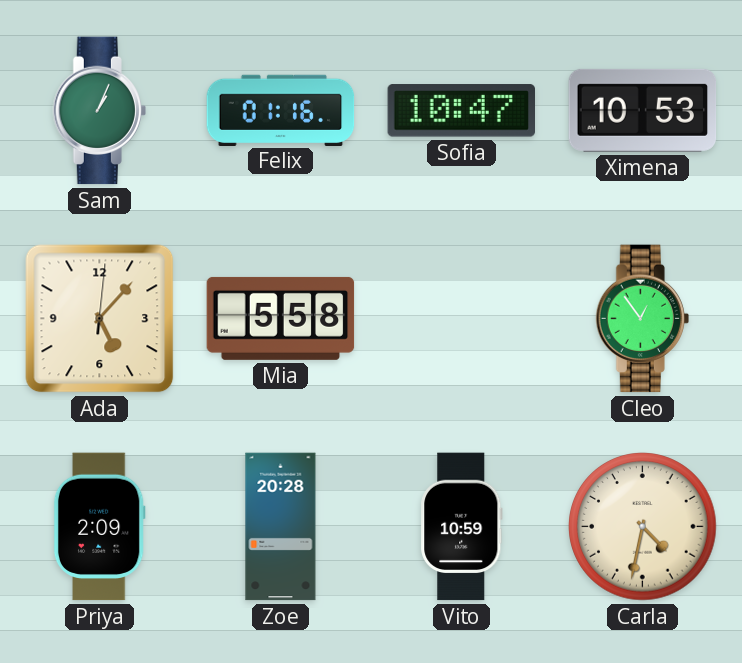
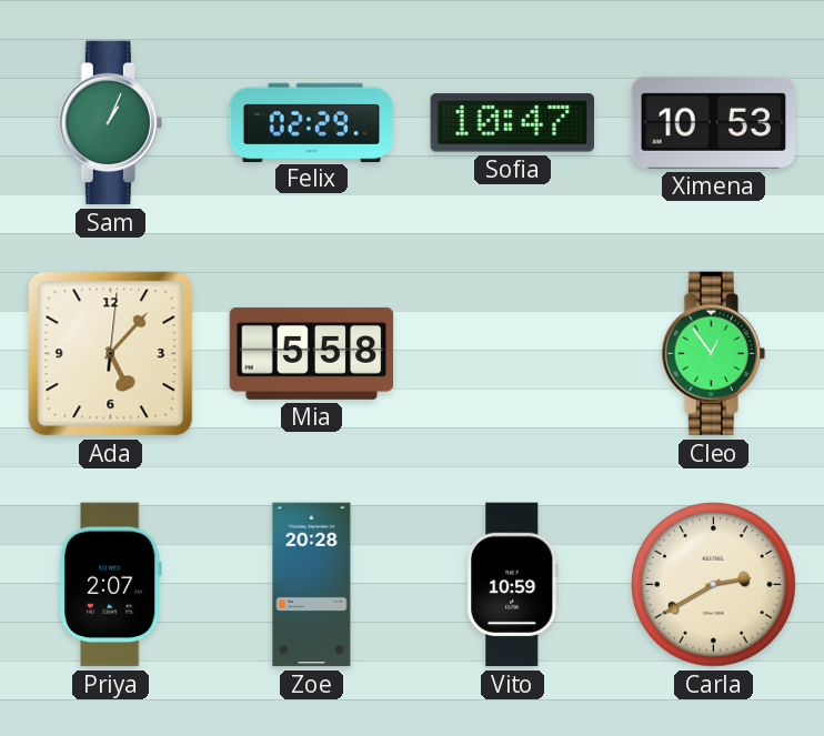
Felix: 01:16 -> 02:29
Priya: 2:09 -> 2:07
Carla: 4:32 -> 2:40
